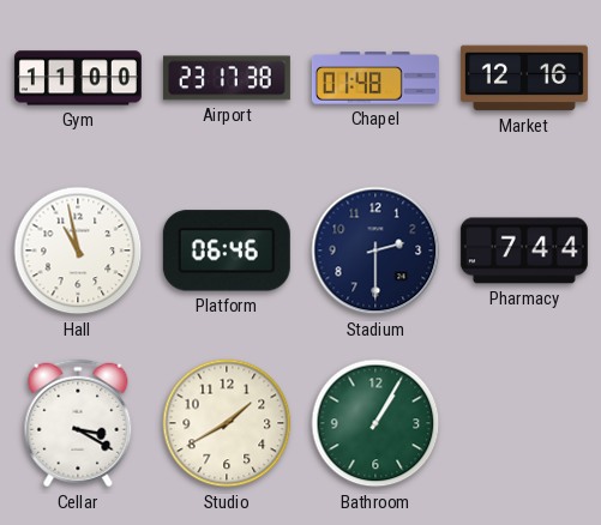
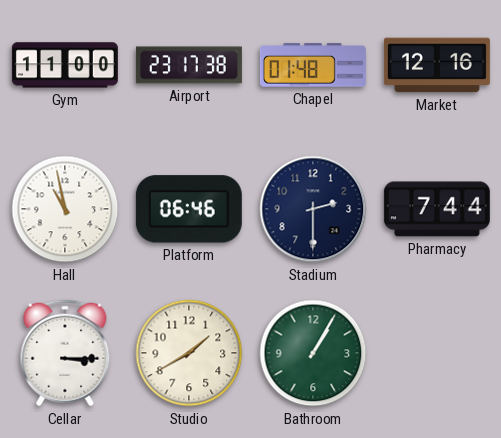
Cellar: 3:20 -> 3:15
